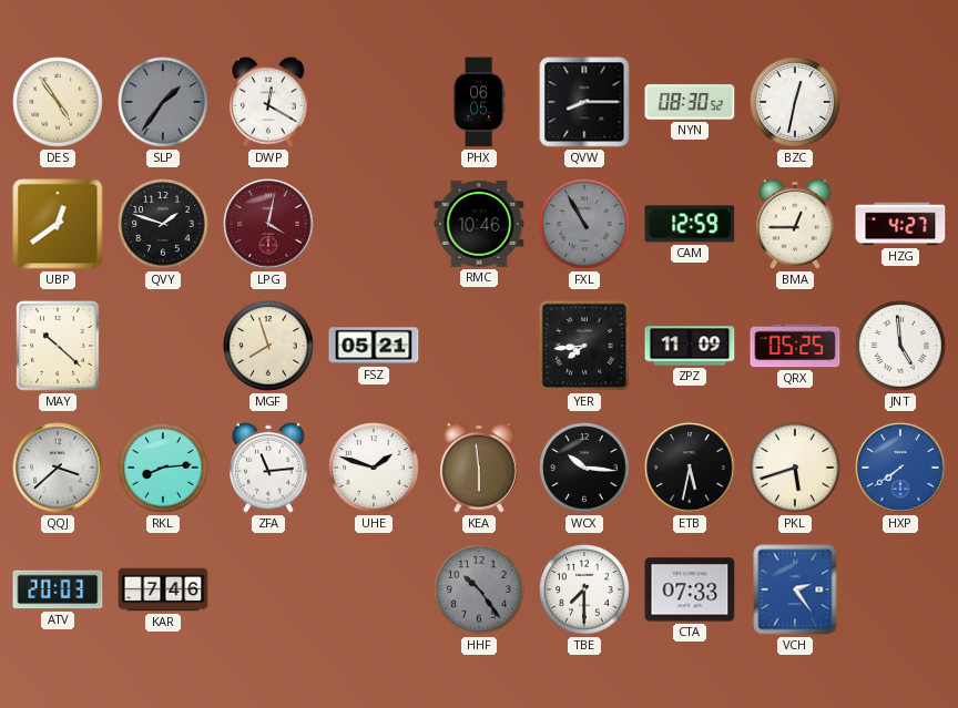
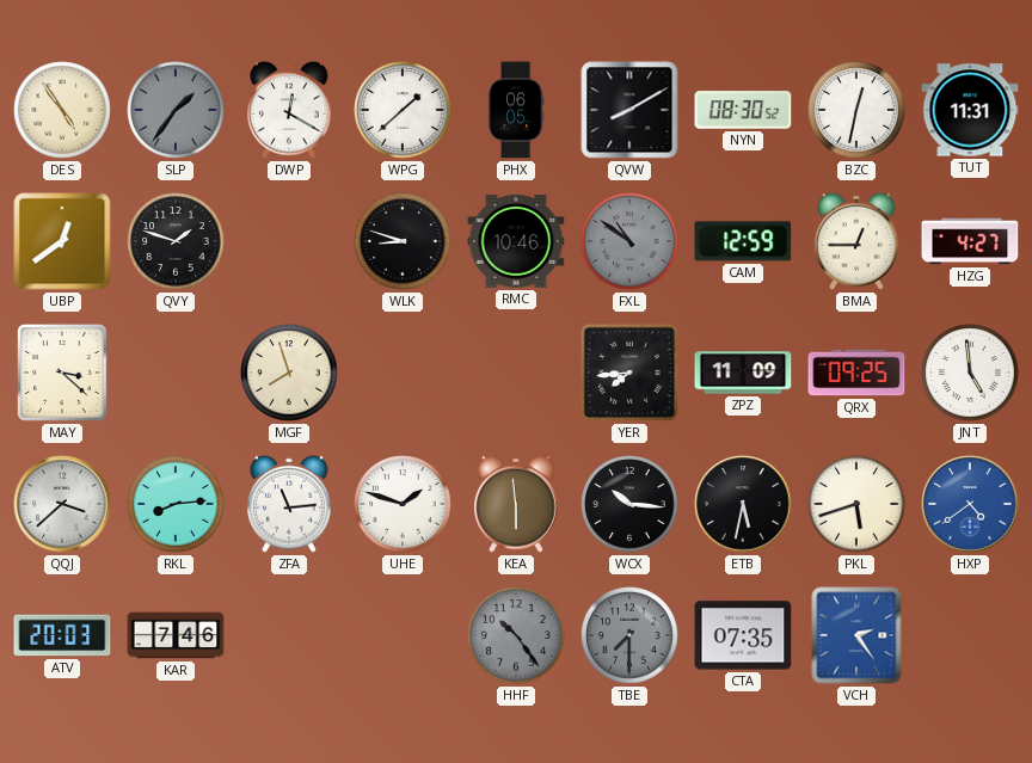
WPG: none -> 1:38
QVW: 8:15 -> 8:10
TUT: none -> 11:31
LPG: 4:02 -> none
WLK: none -> 8:48
FXL: 10:55 -> 10:51
MAY: 10:22 -> 3:22
FSZ: 05:21 -> none
QRX: 05:25 -> 09:25
HXP: 7:39 -> 4:39
TBE dial: white -> grey
CTA: 07:33 -> 07:35
